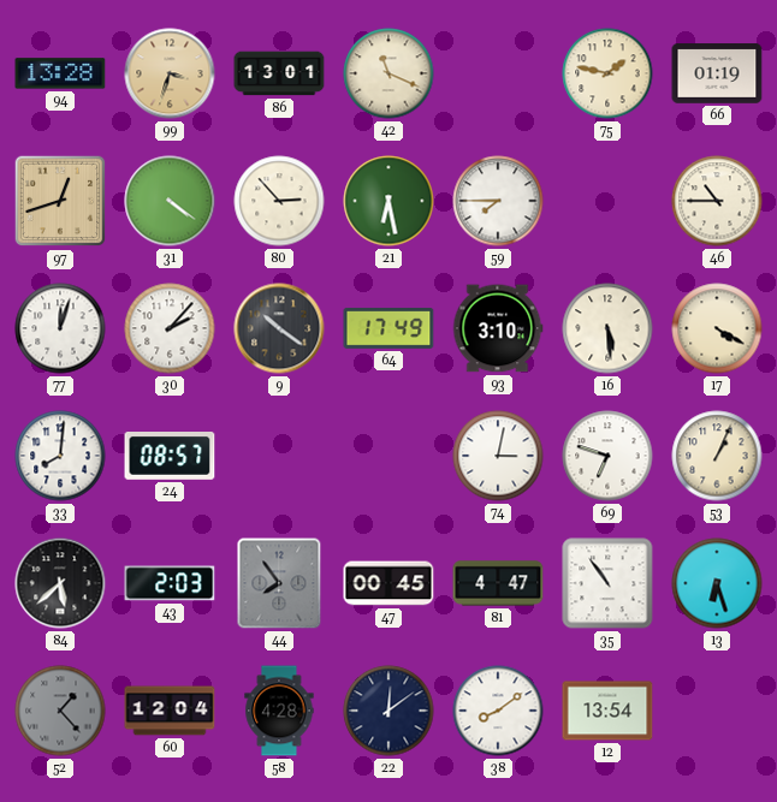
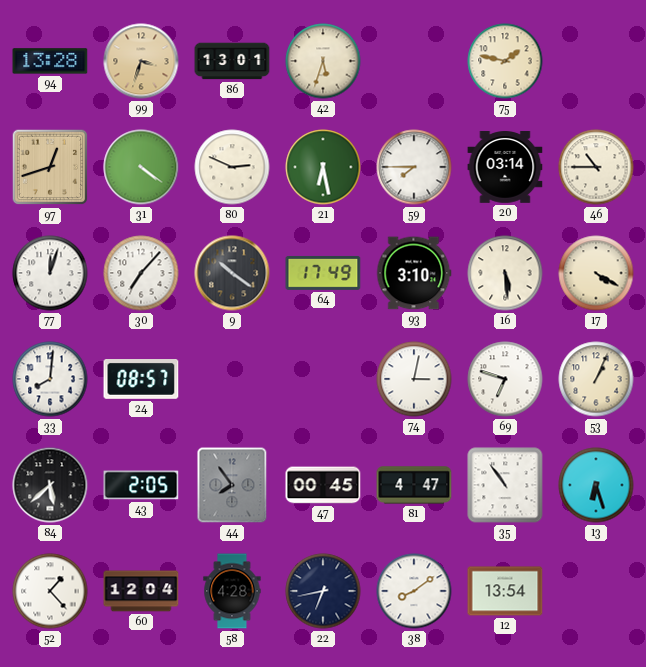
42: 11:19 -> 5:33
66: 01:19 -> none
80: 2:53 -> 2:49
20: none -> 03:14
30: 2:07 -> 7:07
43: 2:03 -> 2:05
52 dial: grey -> white
22: 12:09 -> 6:43
